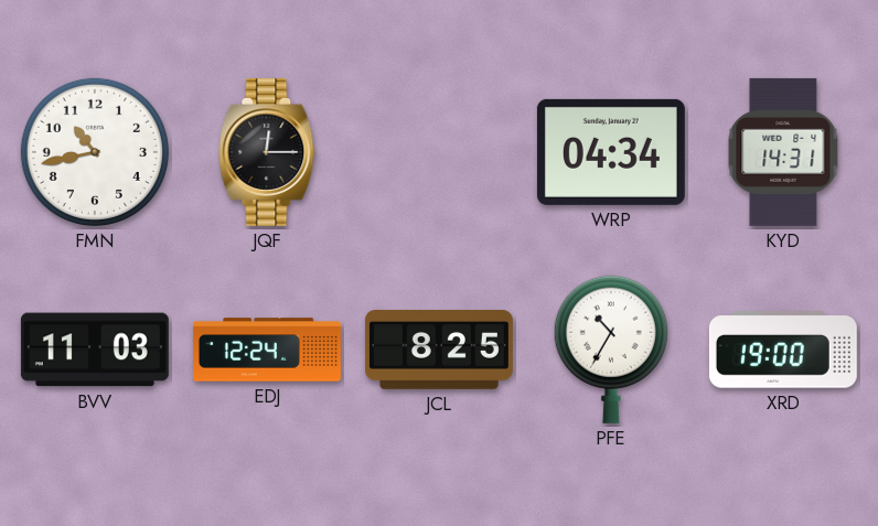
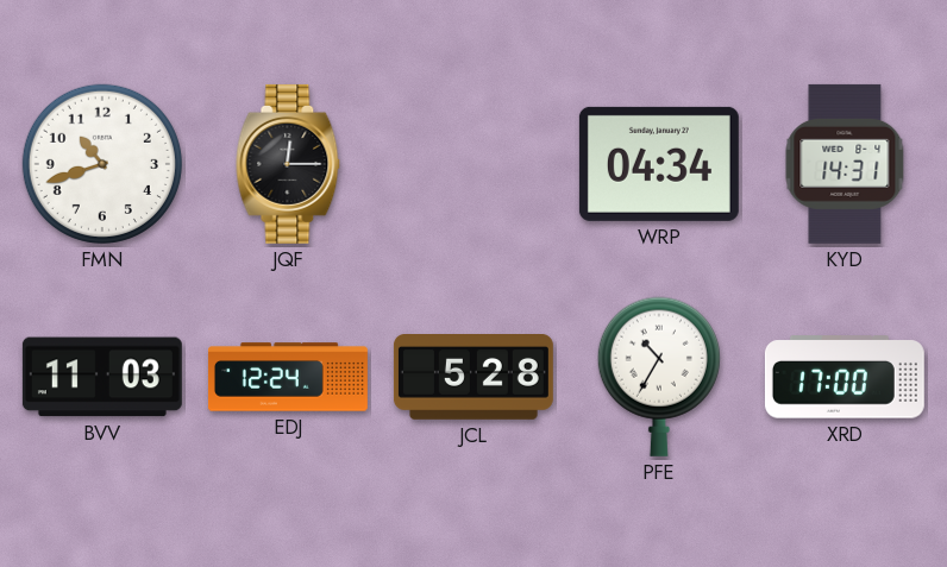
FMN: 10:43 -> 10:42
JCL: 8:25 -> 5:28
XRD: 19:00 -> 17:00
